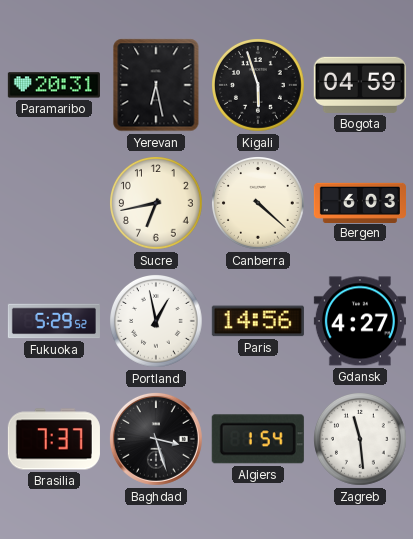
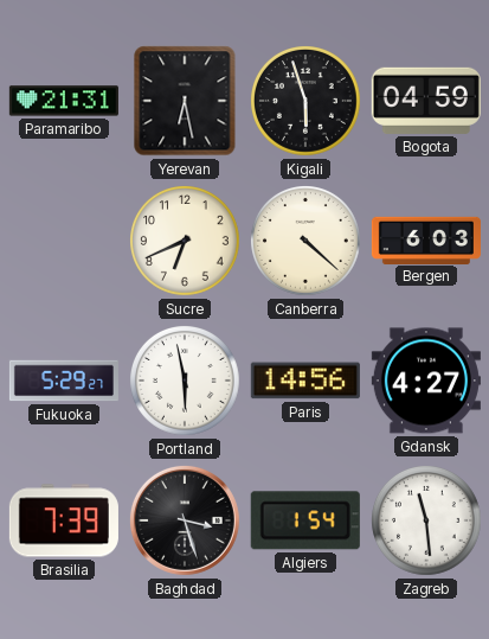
Paramaribo: 20:31 -> 21:31
Sucre: 6:43 -> 6:41
Fukuoka: 5:29:52 -> 5:29:27
Portland: 12:58 -> 5:58
Brasilia: 7:37 -> 7:39
